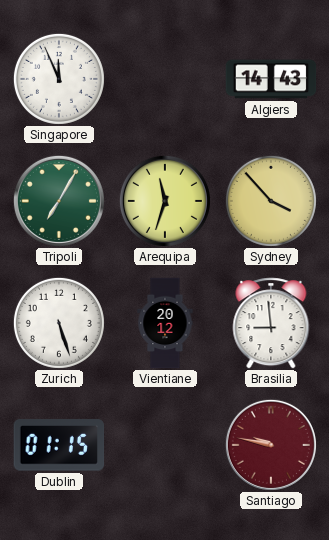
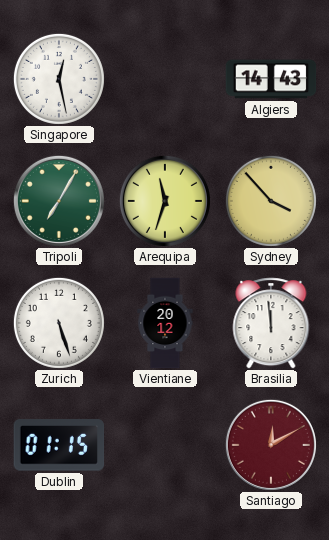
Singapore: 11:56 -> 12:28
Brasilia: 8:59 -> 11:59
Santiago: 9:47 -> 12:10
